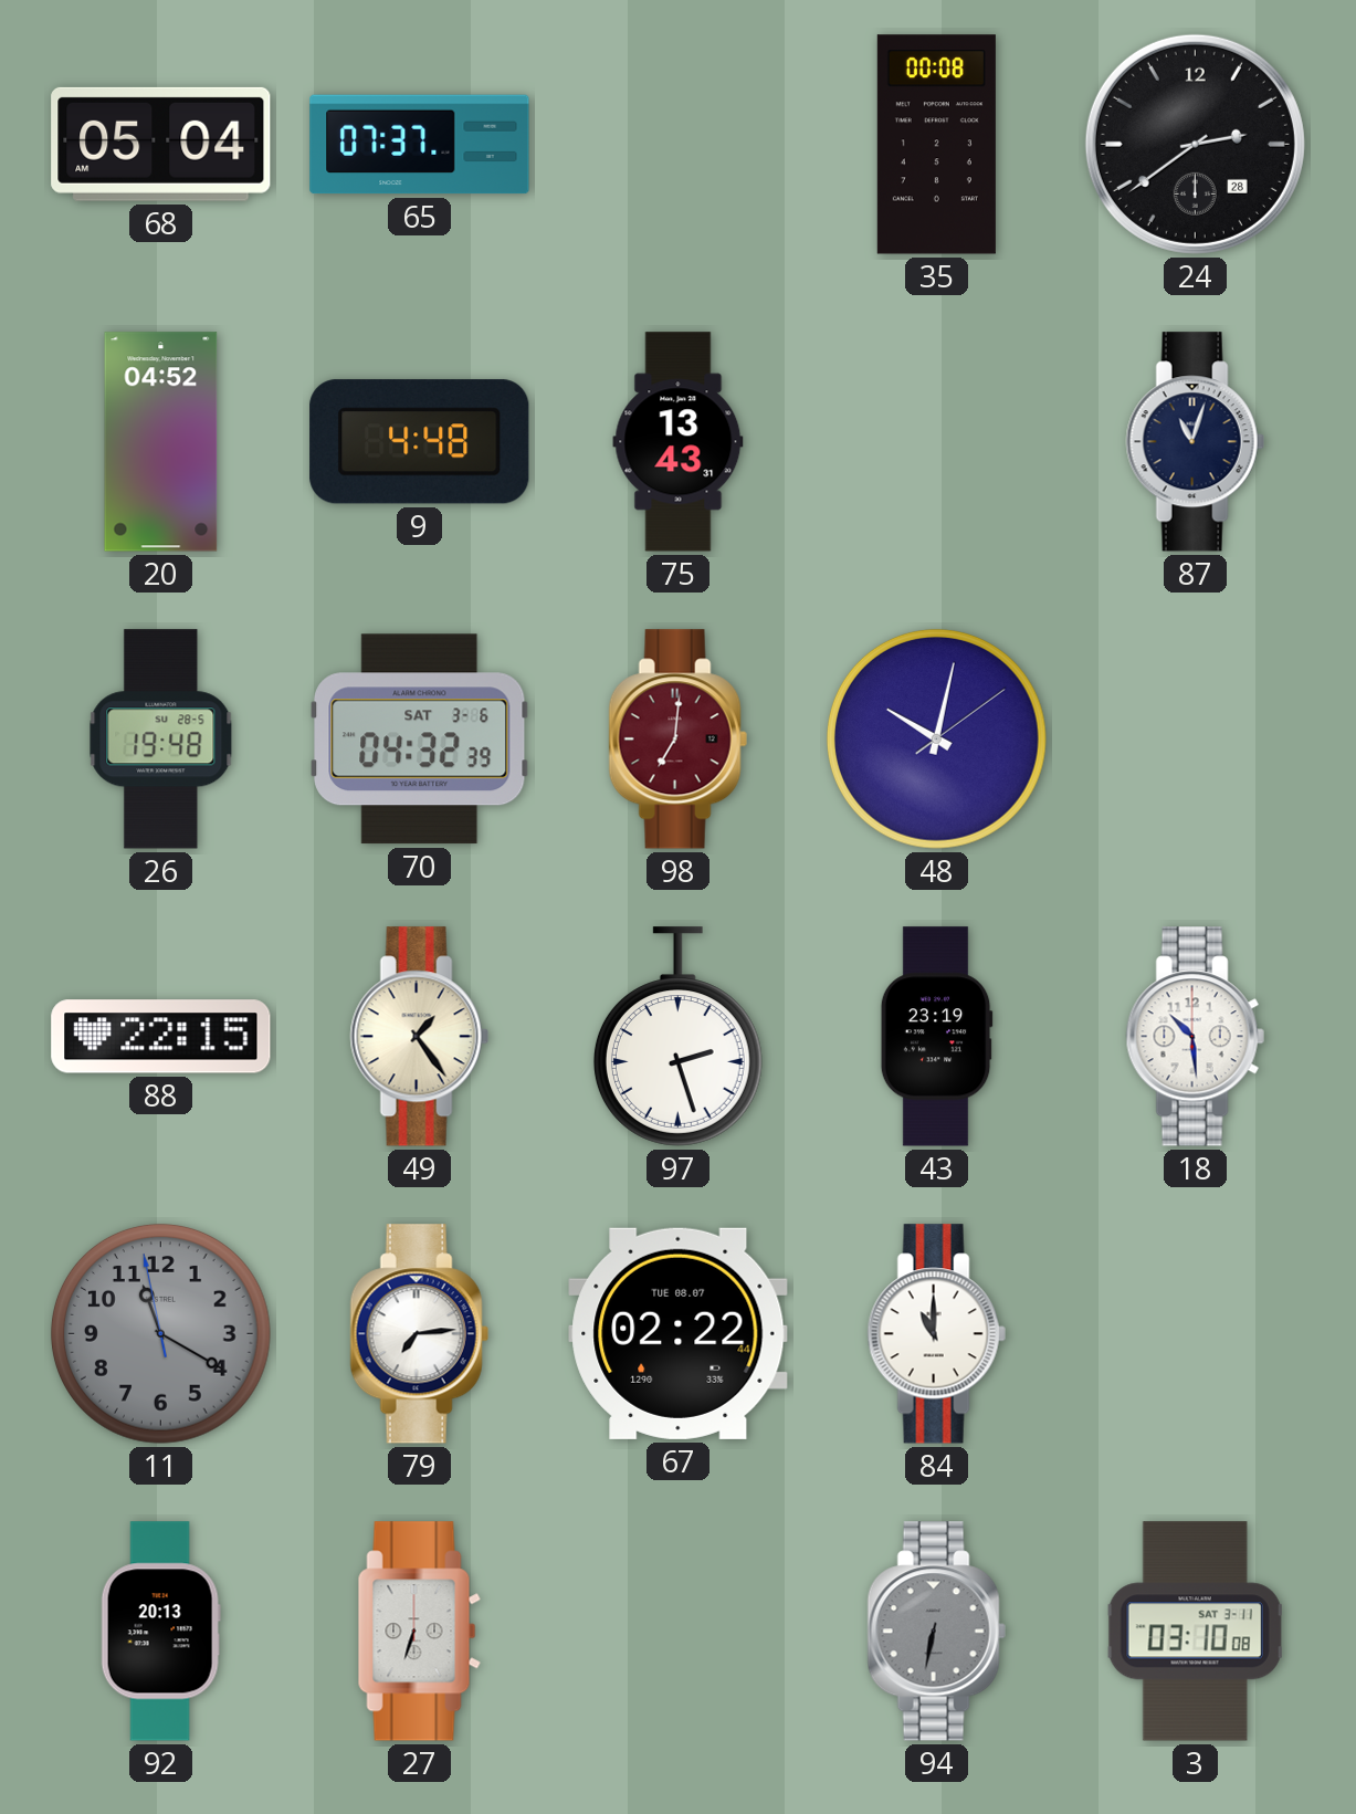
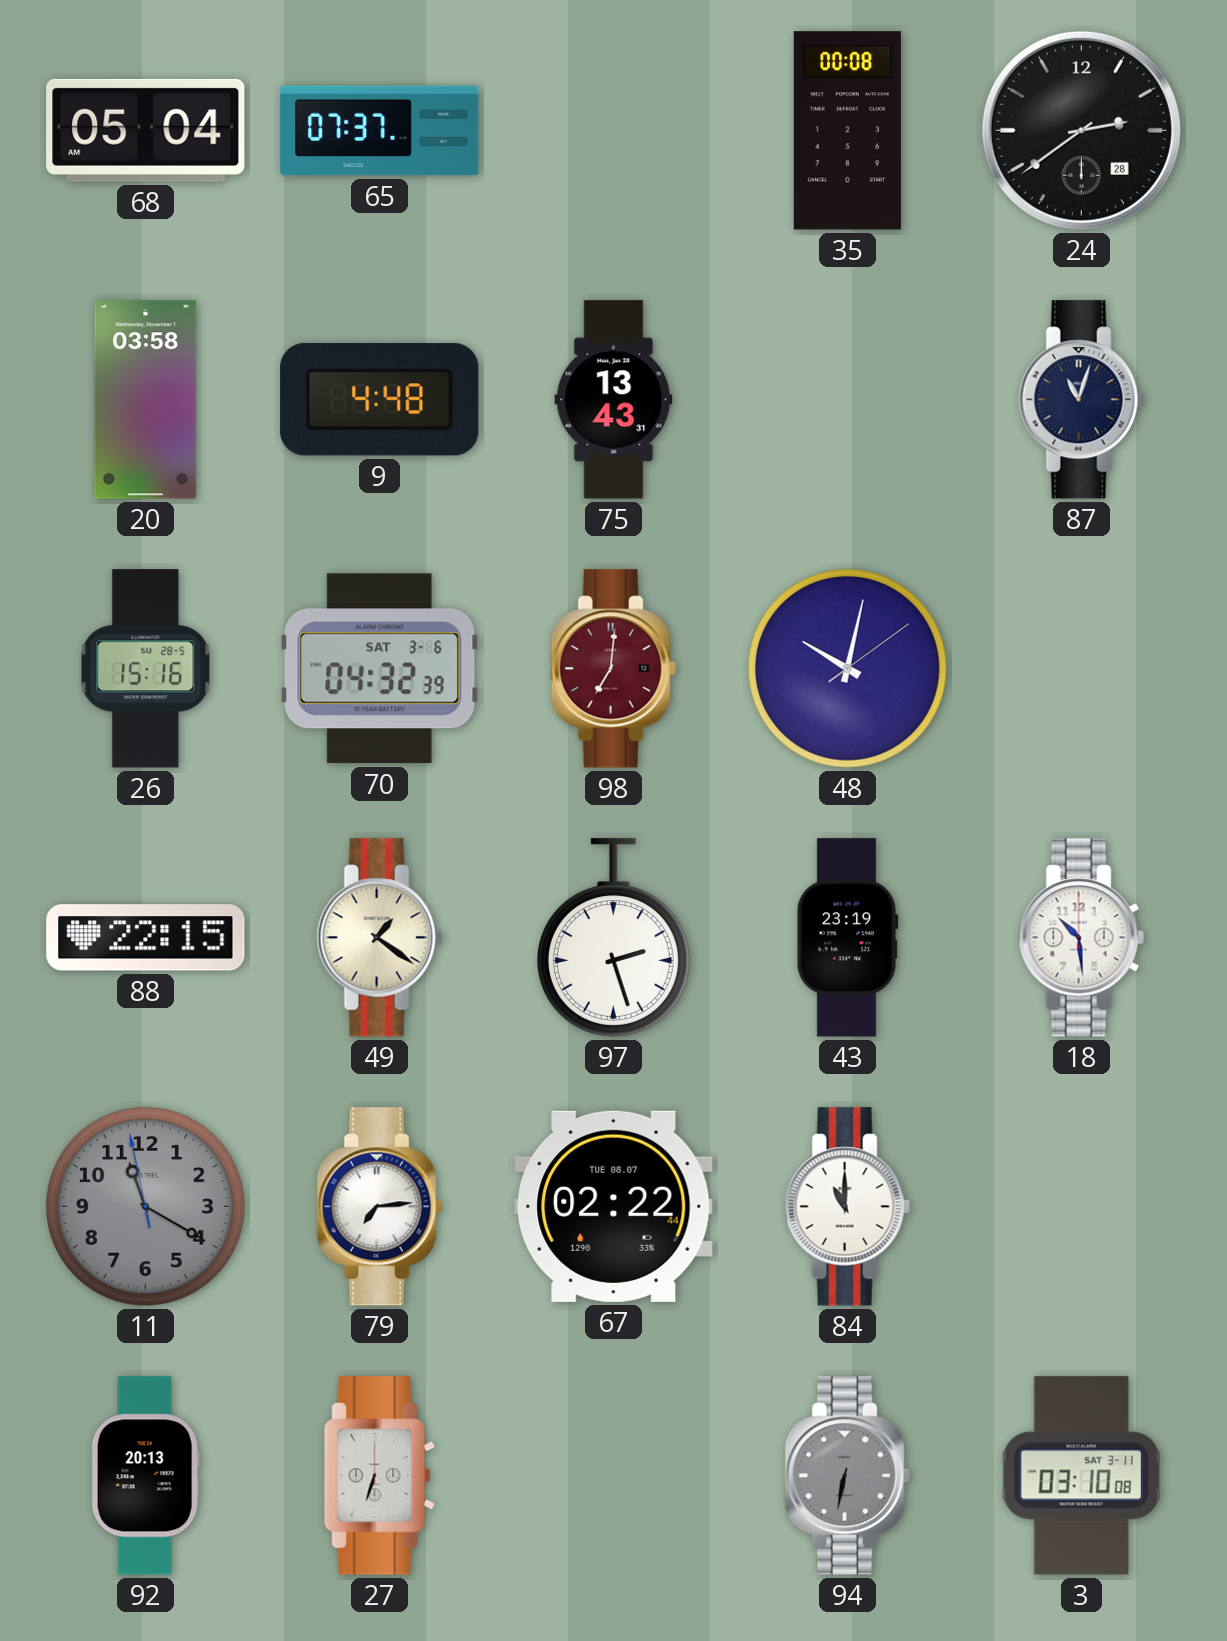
20: 04:52 -> 03:58
26: 19:48 -> 15:16
49: 1:24 -> 1:21
